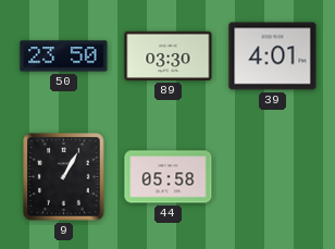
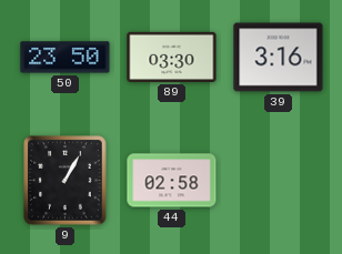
39: 4:01 -> 3:16
44: 05:58 -> 02:58
